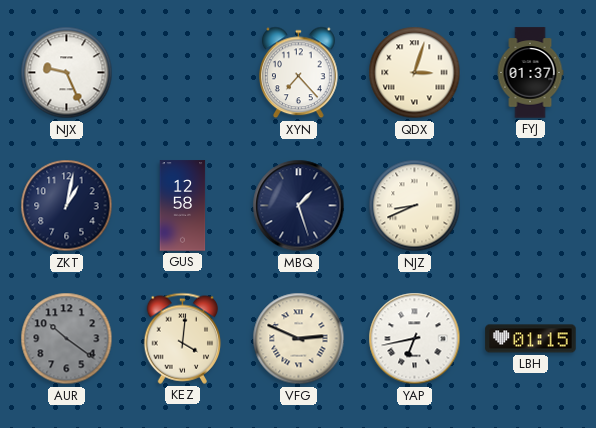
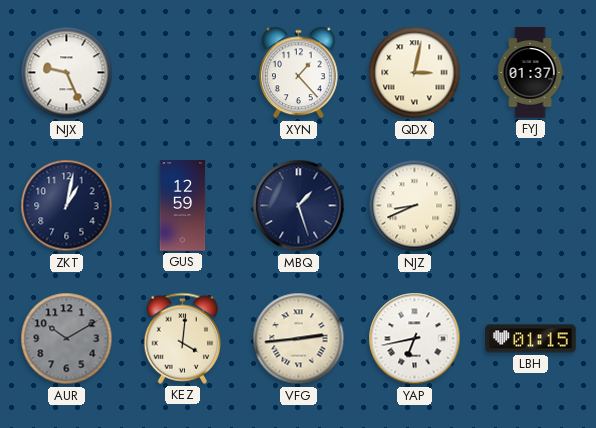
XYN: 7:23 -> 1:23
QDX: 3:03 -> 3:02
GUS: 12:58 -> 12:59
AUR: 10:21 -> 10:10
VFG: 2:49 -> 2:44
